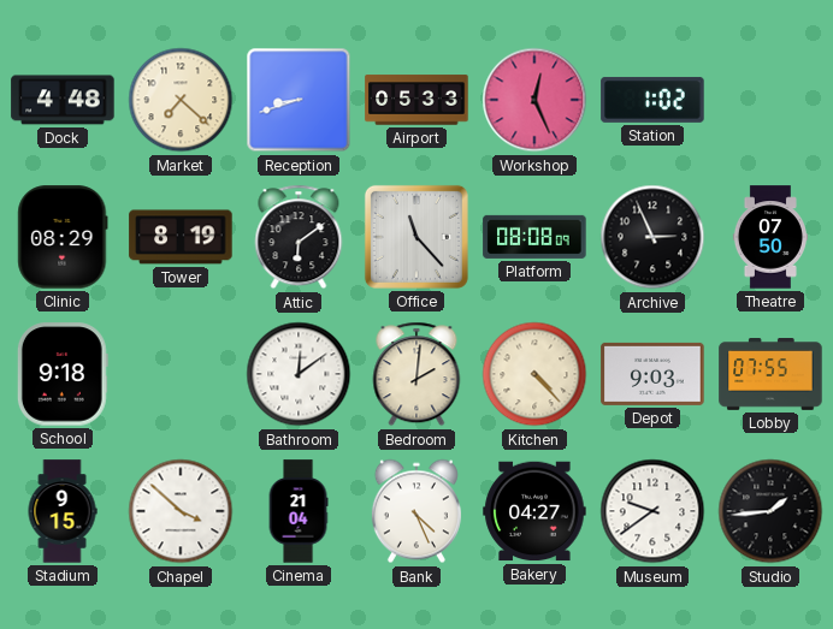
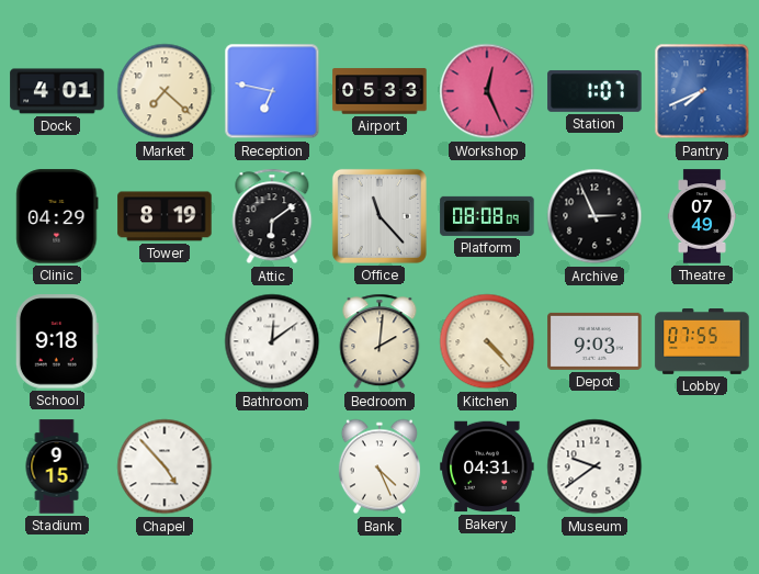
Dock: 4:48 -> 4:01
Reception: 8:42 -> 6:47
Station: 1:02 -> 1:07
Pantry: none -> 7:41
Clinic: 08:29 -> 04:29
Theatre: 07:50 -> 07:49
Chapel: 3:52 -> 4:53
Cinema: 21:04 -> none
Bakery: 04:27 -> 04:31
Studio: 1:44 -> none
